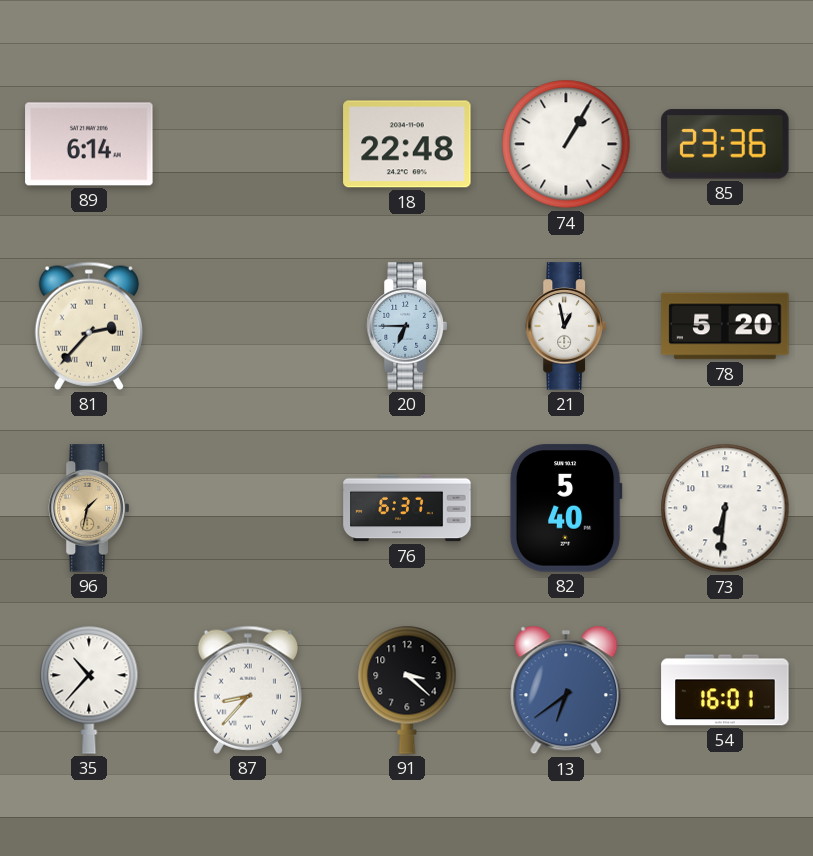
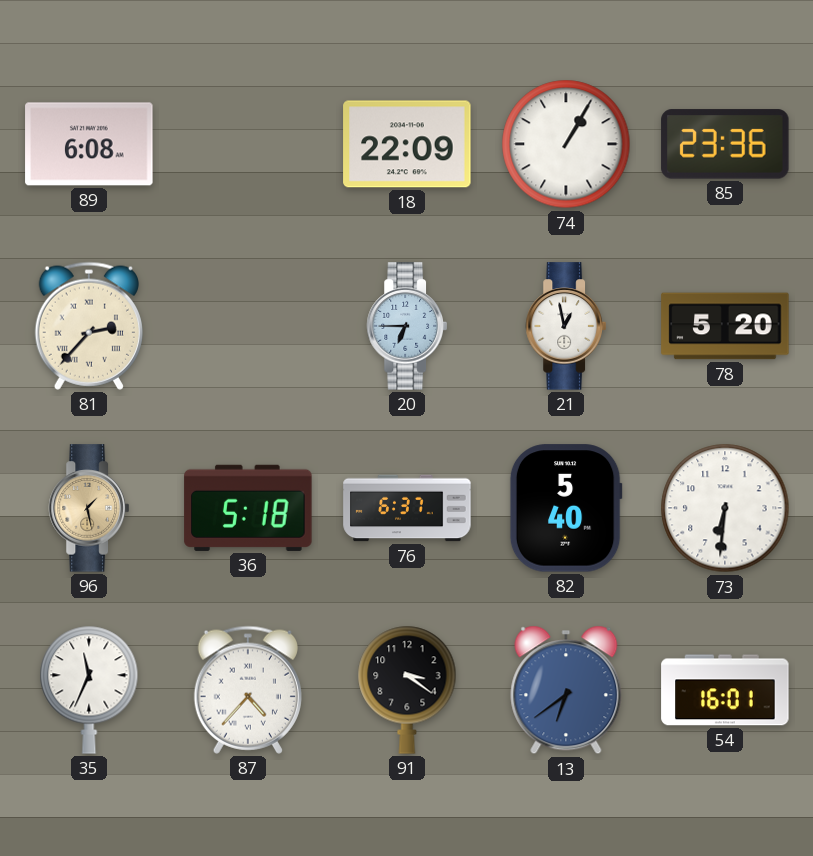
89: 6:14 -> 6:08
18: 22:48 -> 22:09
96: 1:32 -> 1:28
36: none -> 5:18
35: 10:37 -> 11:34
87: 8:37 -> 4:37
91: 3:22 -> 3:21
